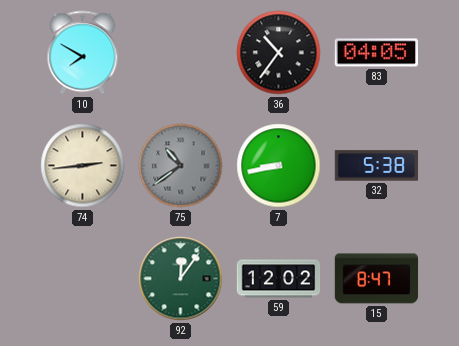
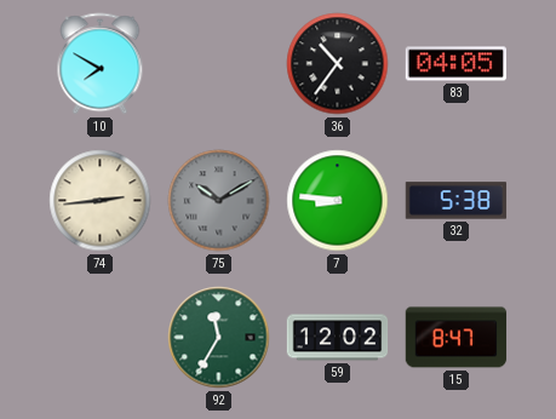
75: 10:39 -> 10:10
7: 8:43 -> 8:46
92: 12:06 -> 11:35
